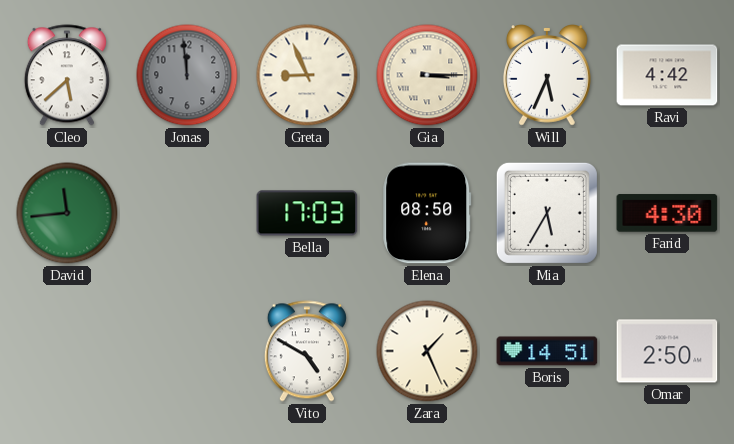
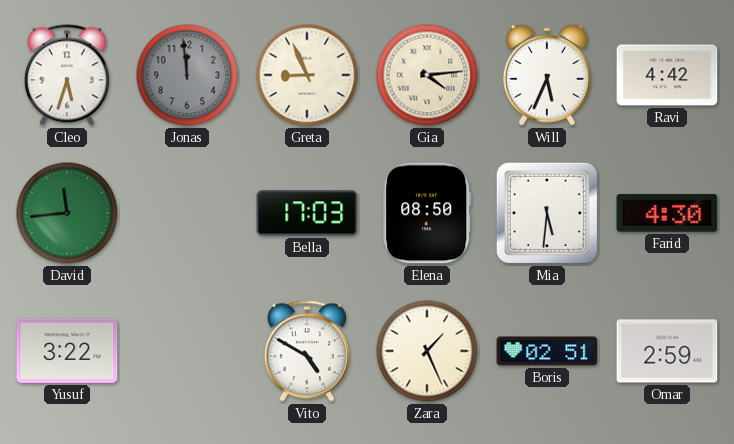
Cleo: 5:38 -> 5:33
Gia: 3:15 -> 4:14
Mia: 5:35 -> 5:31
Yusuf: none -> 3:22
Boris: 14:51 -> 02:51
Omar: 2:50 -> 2:59
